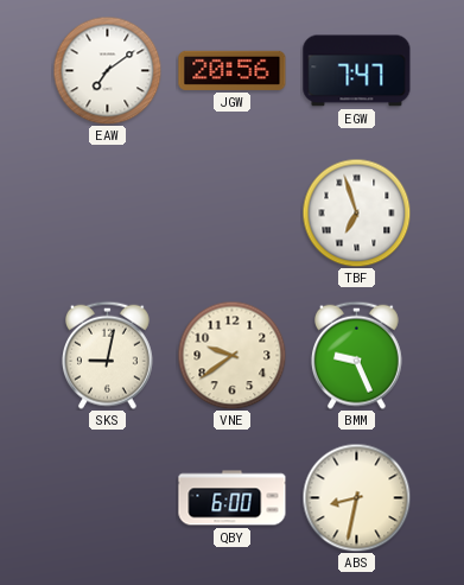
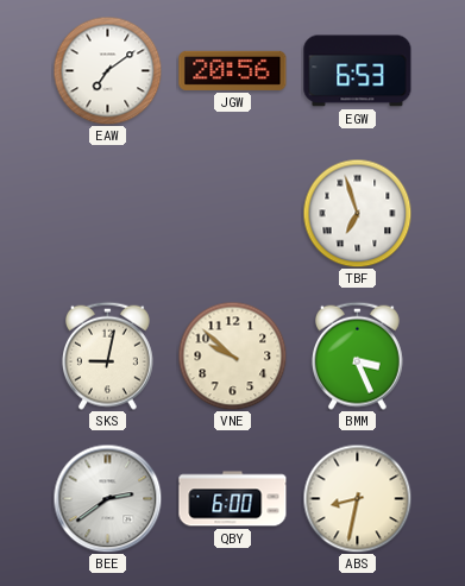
EGW: 7:47 -> 6:53
VNE: 9:39 -> 9:52
BMM: 9:26 -> 3:26
BEE: none -> 2:39
